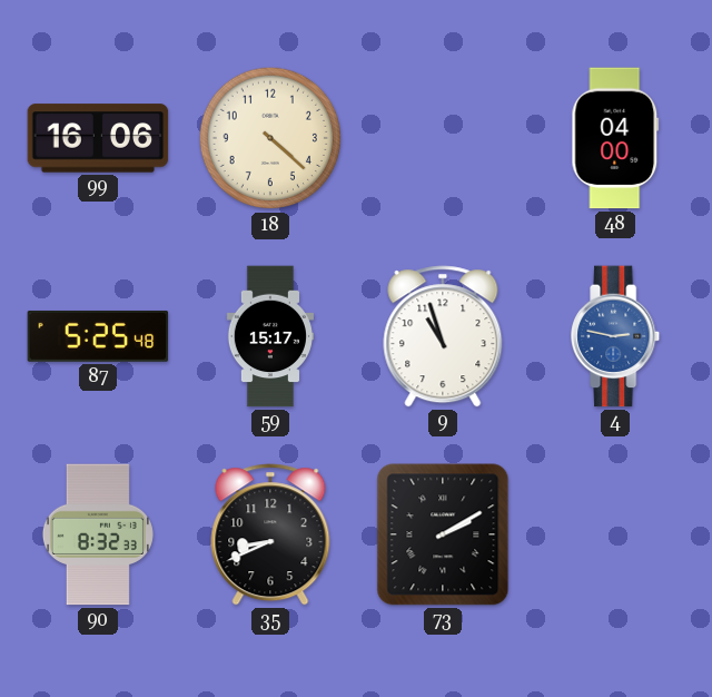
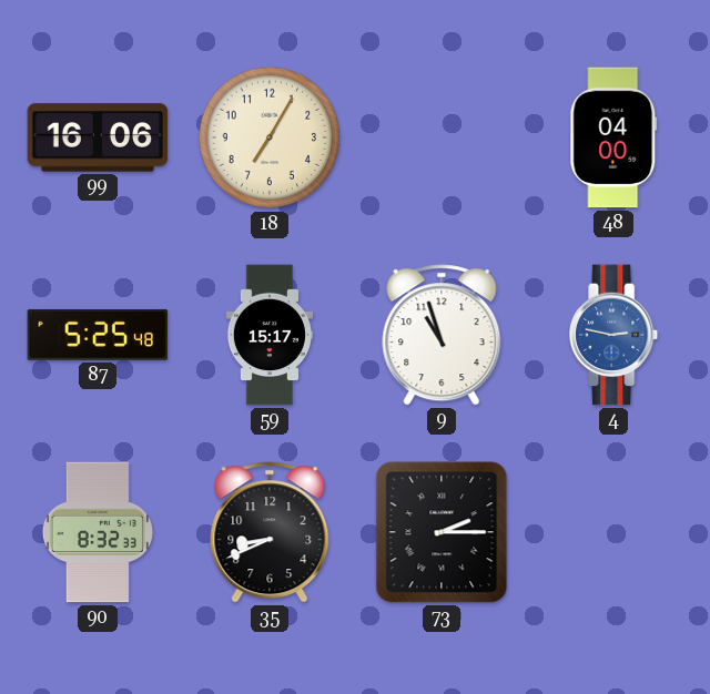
18: 4:22 -> 7:05
73: 2:10 -> 2:15
